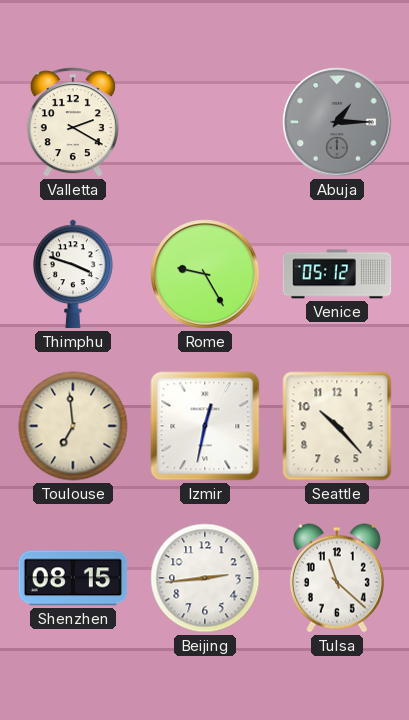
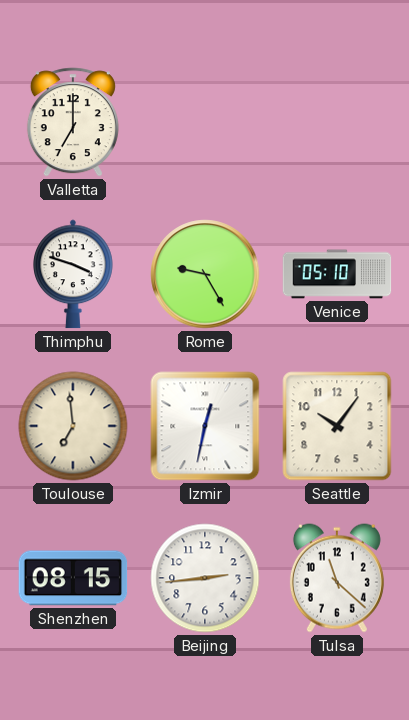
Valletta: 2:20 -> 7:00
Abuja: 1:15 -> none
Venice: 05:12 -> 05:10
Seattle: 10:23 -> 10:06
